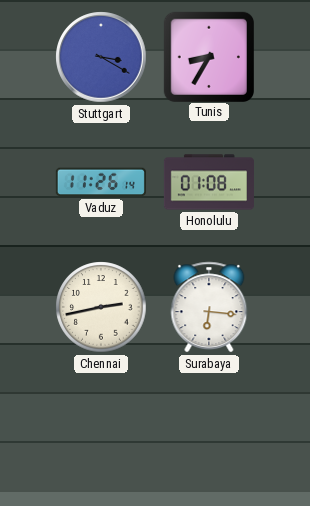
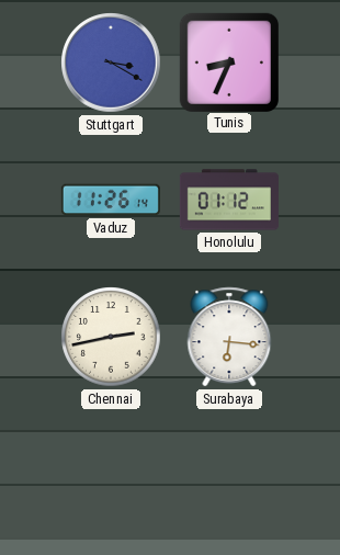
Tunis: 8:35 -> 8:34
Honolulu: 01:08 -> 01:12
